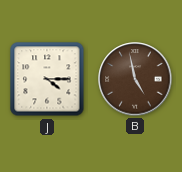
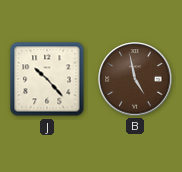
J: 4:15 -> 10:23
